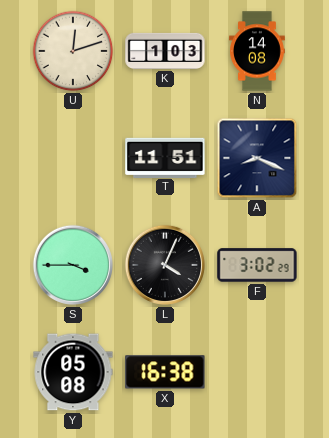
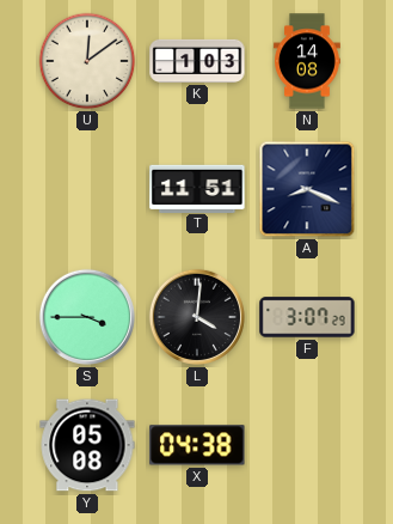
U: 12:12 -> 12:09
L: 4:04 -> 4:01
F: 3:02 -> 3:07
X: 16:38 -> 04:38
